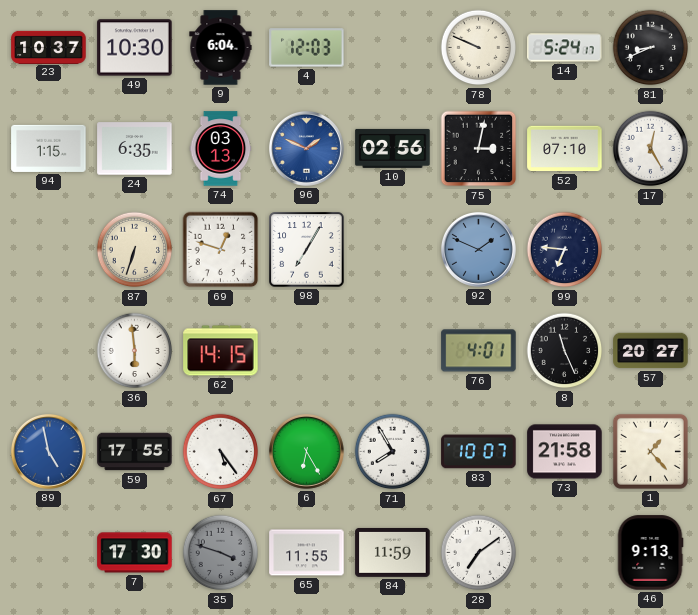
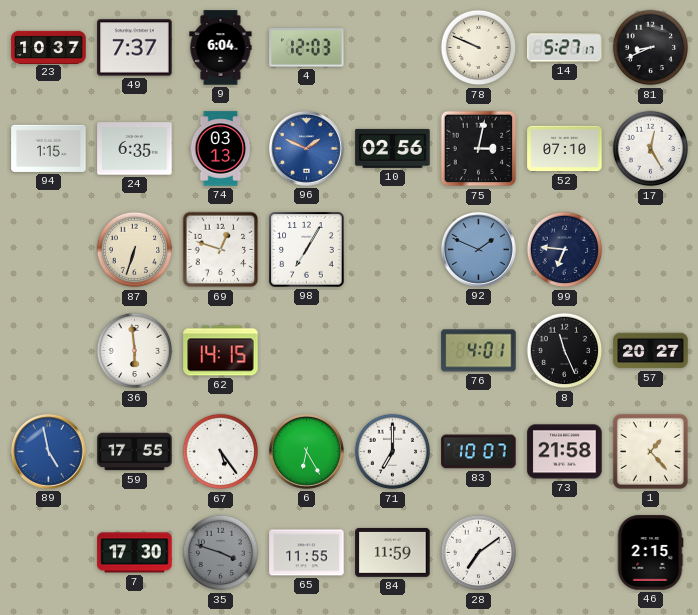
49: 10:30 -> 7:37
14: 5:24 -> 5:27
71: 7:55 -> 7:00
46: 9:13 -> 2:15
